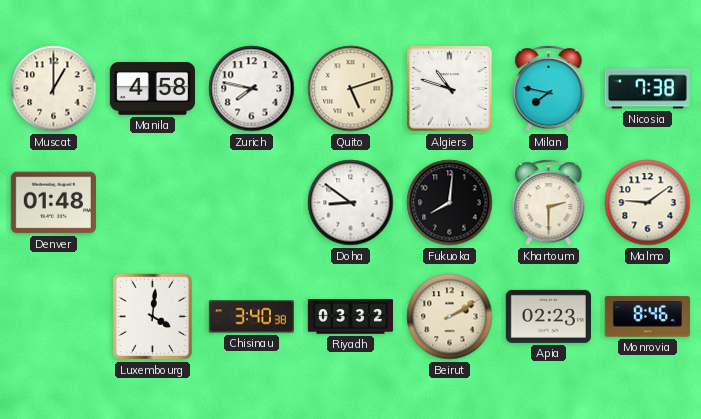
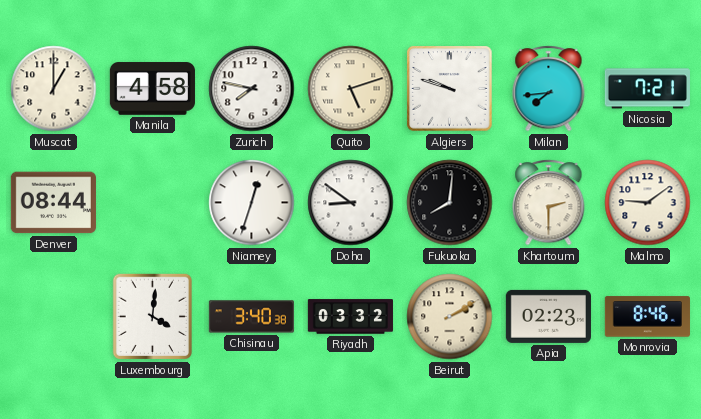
Algiers: 10:48 -> 9:48
Milan: 7:47 -> 7:44
Nicosia: 7:38 -> 7:21
Denver: 01:48 -> 08:44
Niamey: none -> 12:33
